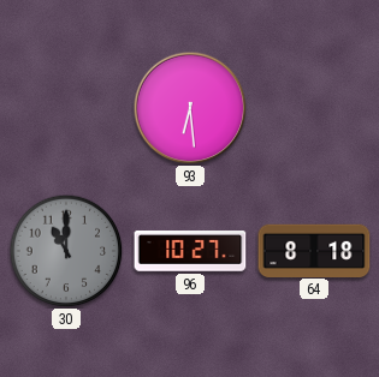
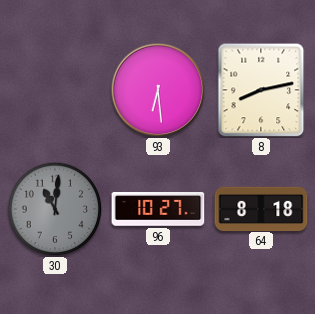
8: none -> 8:13
30: 11:00 -> 11:01
